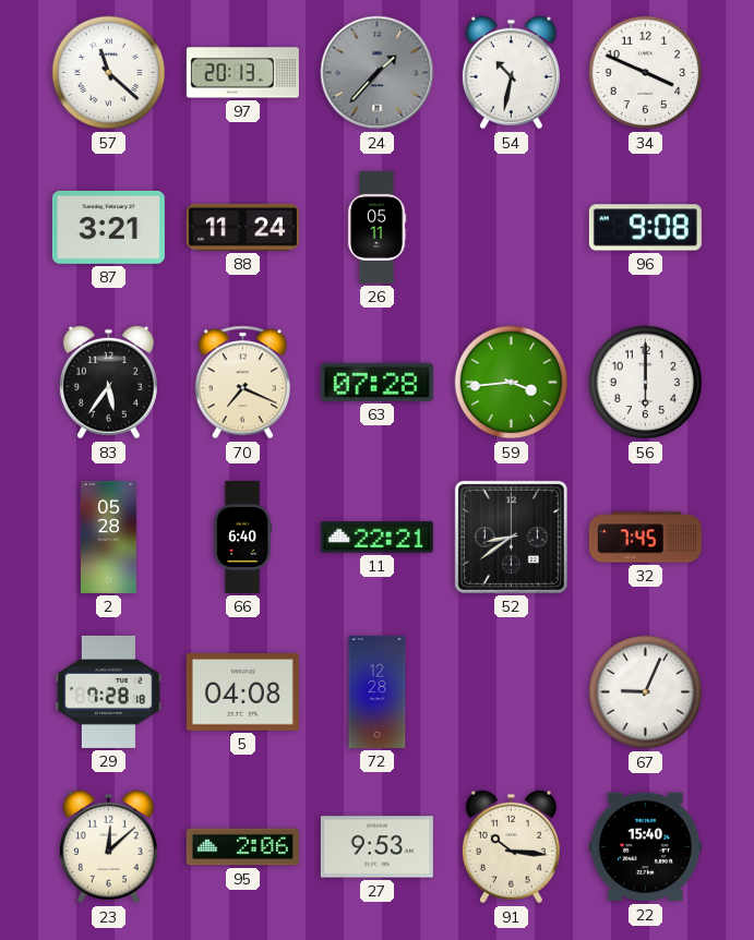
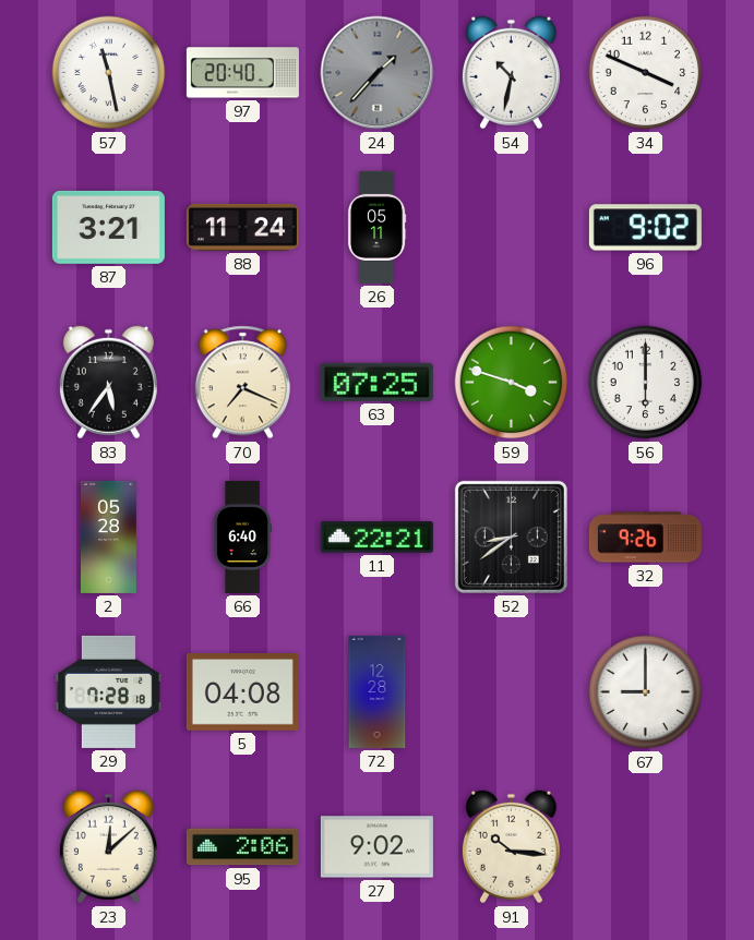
57: 11:22 -> 11:28
97: 20:13 -> 20:40
96: 9:08 -> 9:02
63: 07:28 -> 07:25
59: 3:44 -> 3:48
32: 7:45 -> 9:26
67: 9:04 -> 9:00
27: 9:53 -> 9:02
22: 15:40 -> none
